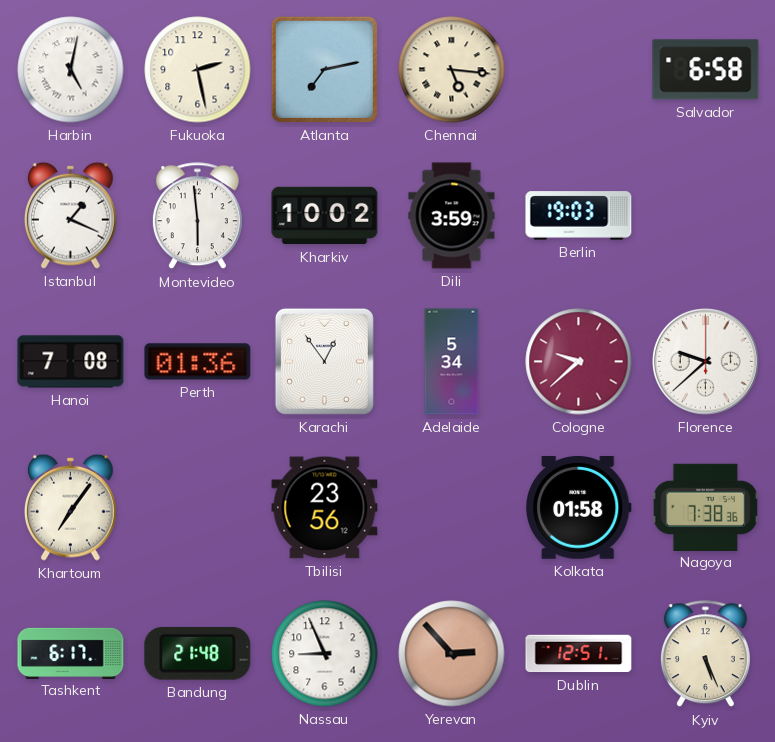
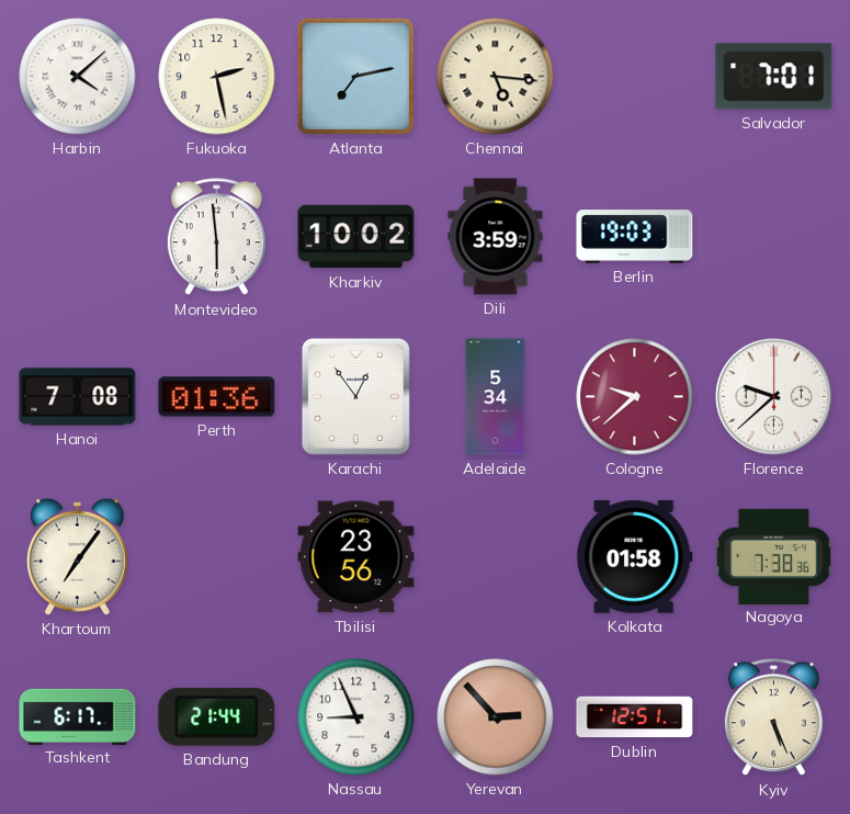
Harbin: 5:02 -> 4:08
Salvador: 6:58 -> 7:01
Istanbul: 1:19 -> none
Bandung: 21:48 -> 21:44
